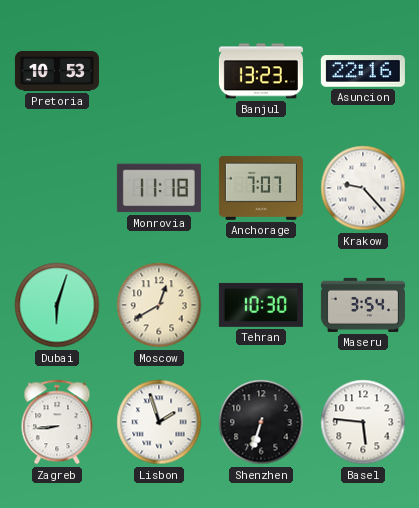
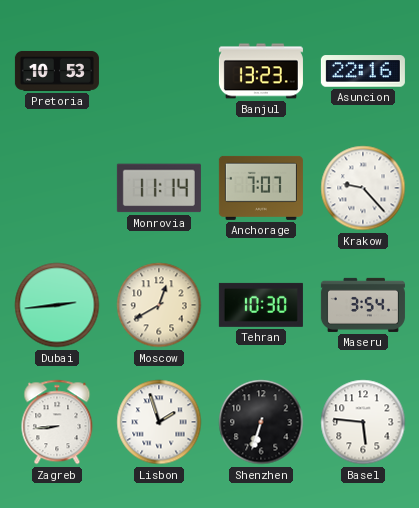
Monrovia: 11:18 -> 11:14
Dubai: 6:03 -> 2:44
